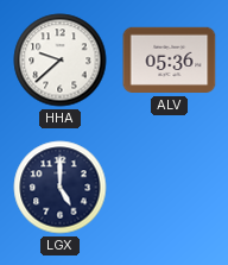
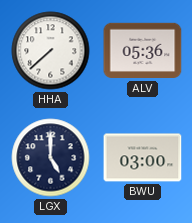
HHA: 9:38 -> 7:38
BWU: none -> 03:00
